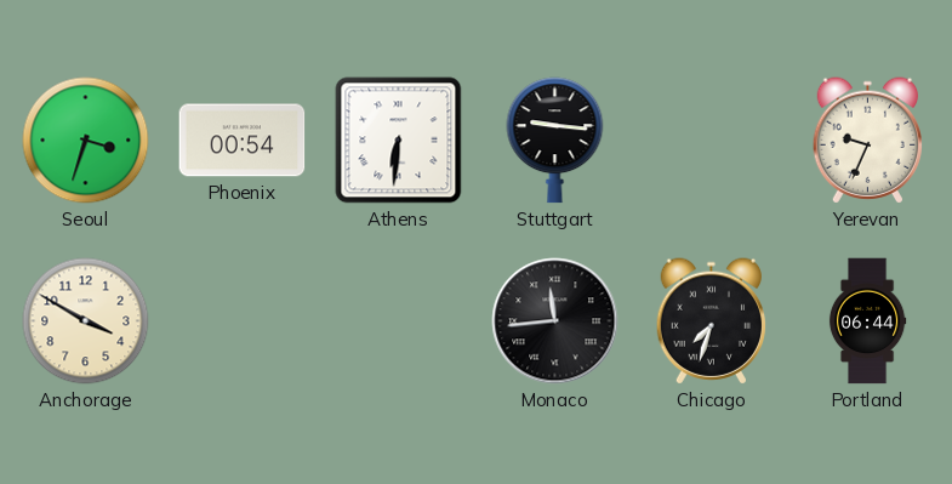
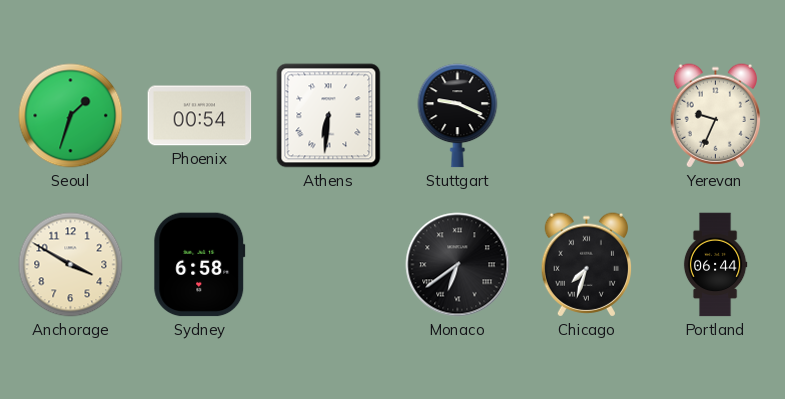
Seoul: 3:33 -> 1:33
Stuttgart: 9:16 -> 9:19
Sydney: none -> 6:58
Monaco: 11:44 -> 6:39
